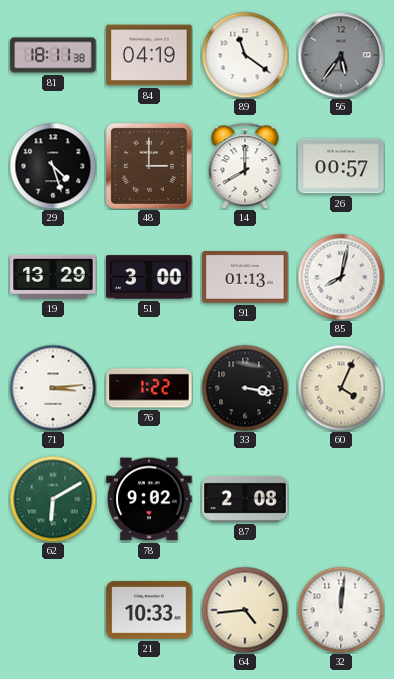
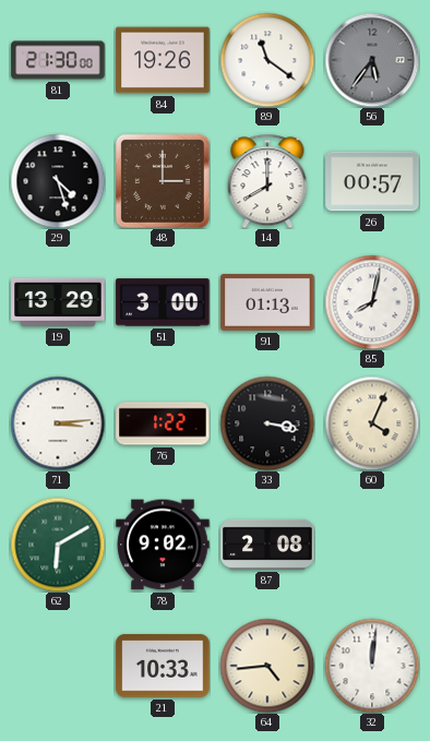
81: 18:11 -> 21:30
84: 04:19 -> 19:26
